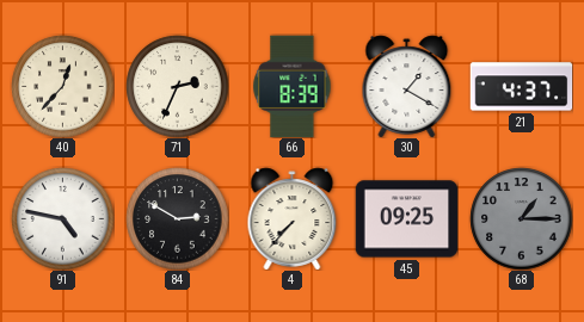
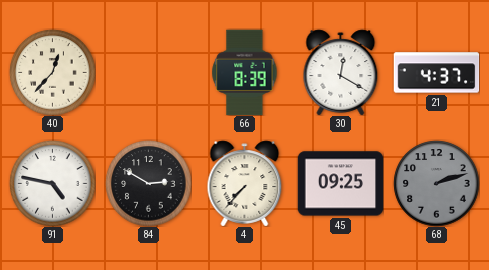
71: 2:34 -> none
30: 1:20 -> 12:20
68: 1:15 -> 2:12
